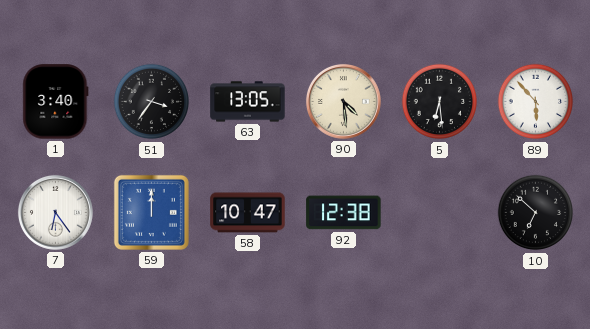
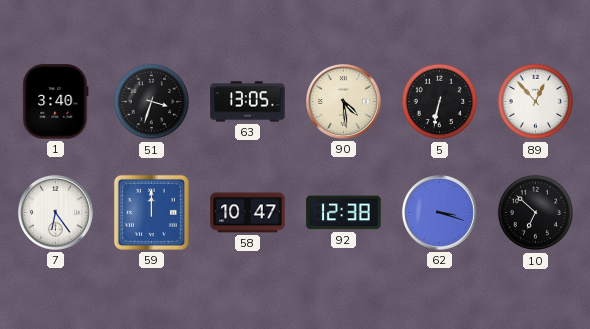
51: 3:36 -> 3:33
5: 6:29 -> 6:32
89: 5:53 -> 12:53
62: none -> 3:18
